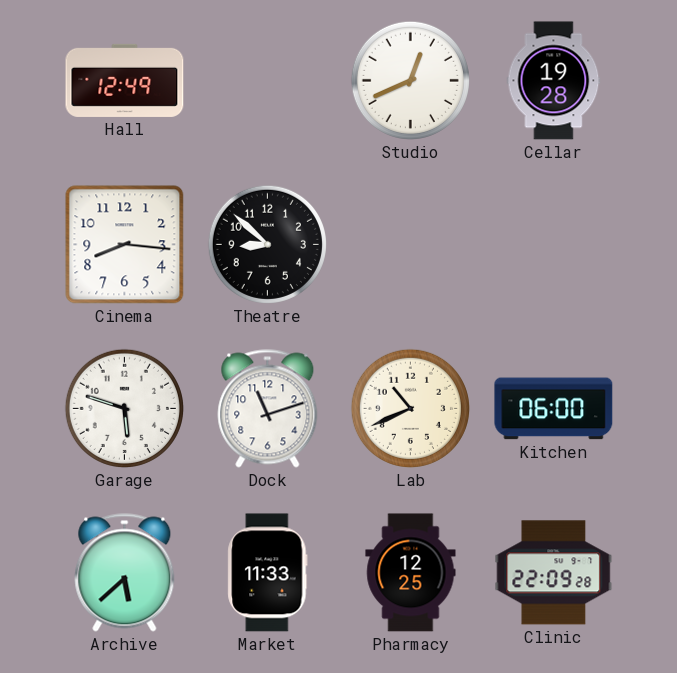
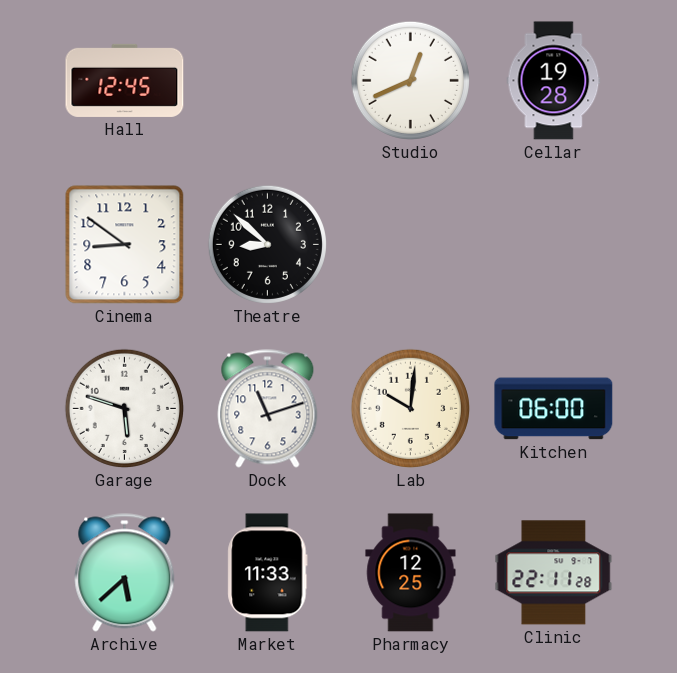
Hall: 12:49 -> 12:45
Cinema: 8:16 -> 8:51
Lab: 10:41 -> 10:01
Clinic: 22:09 -> 22:11
